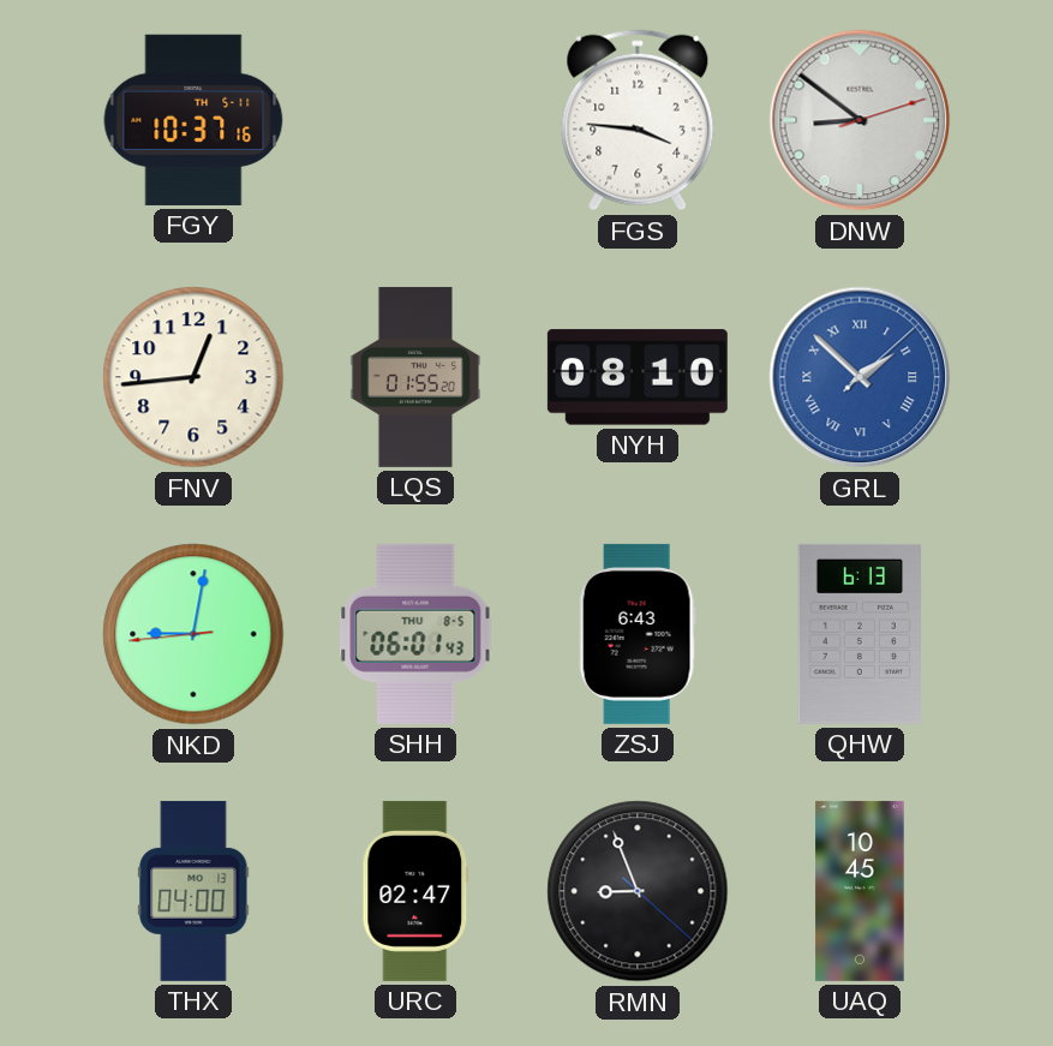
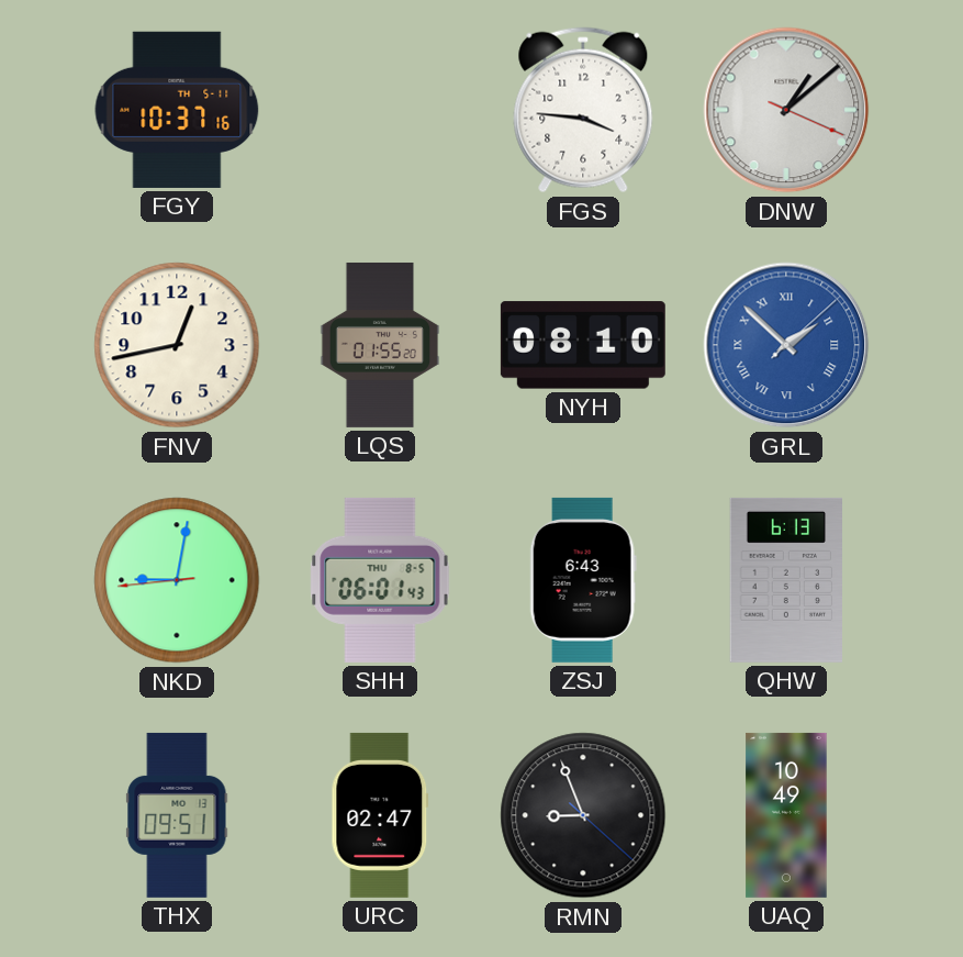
DNW: 8:51 -> 1:08
FNV: 12:44 -> 12:43
THX: 04:00 -> 09:51
UAQ: 10:45 -> 10:49
